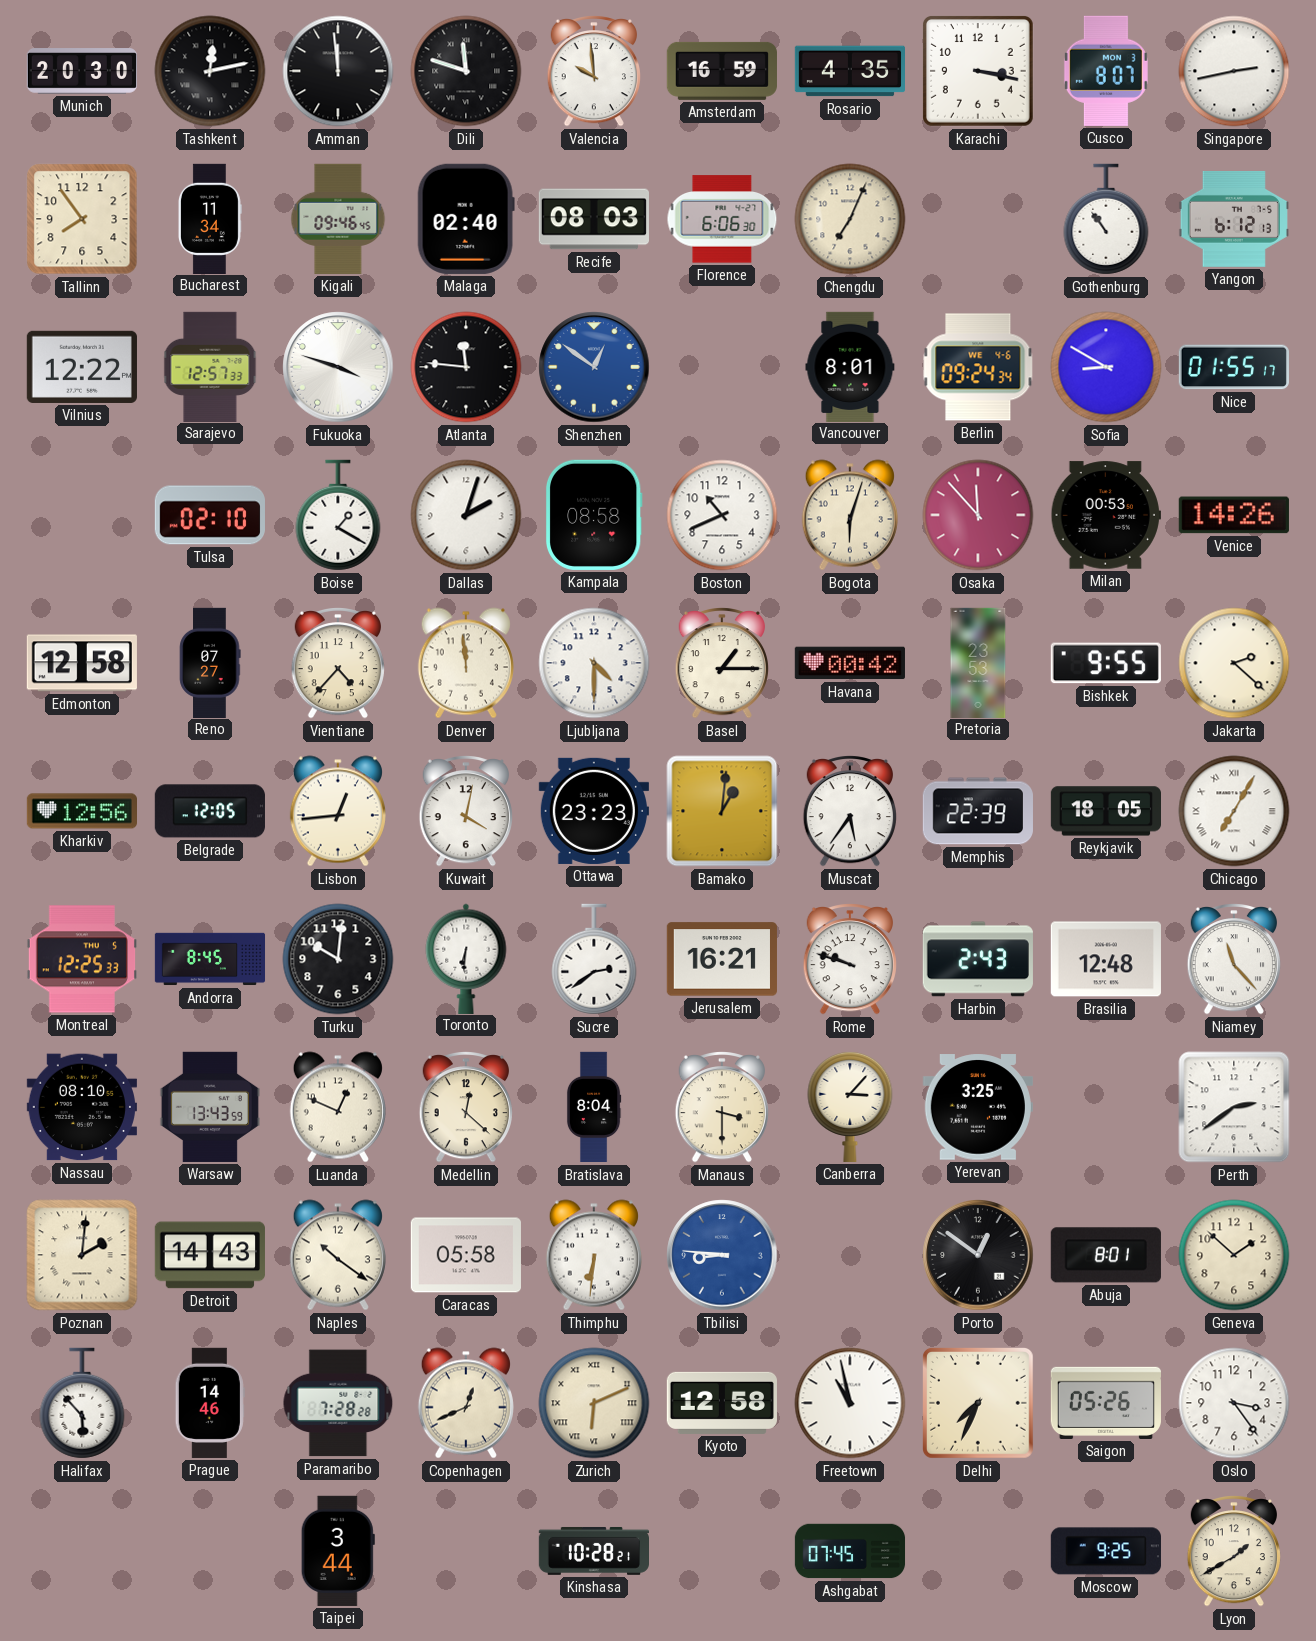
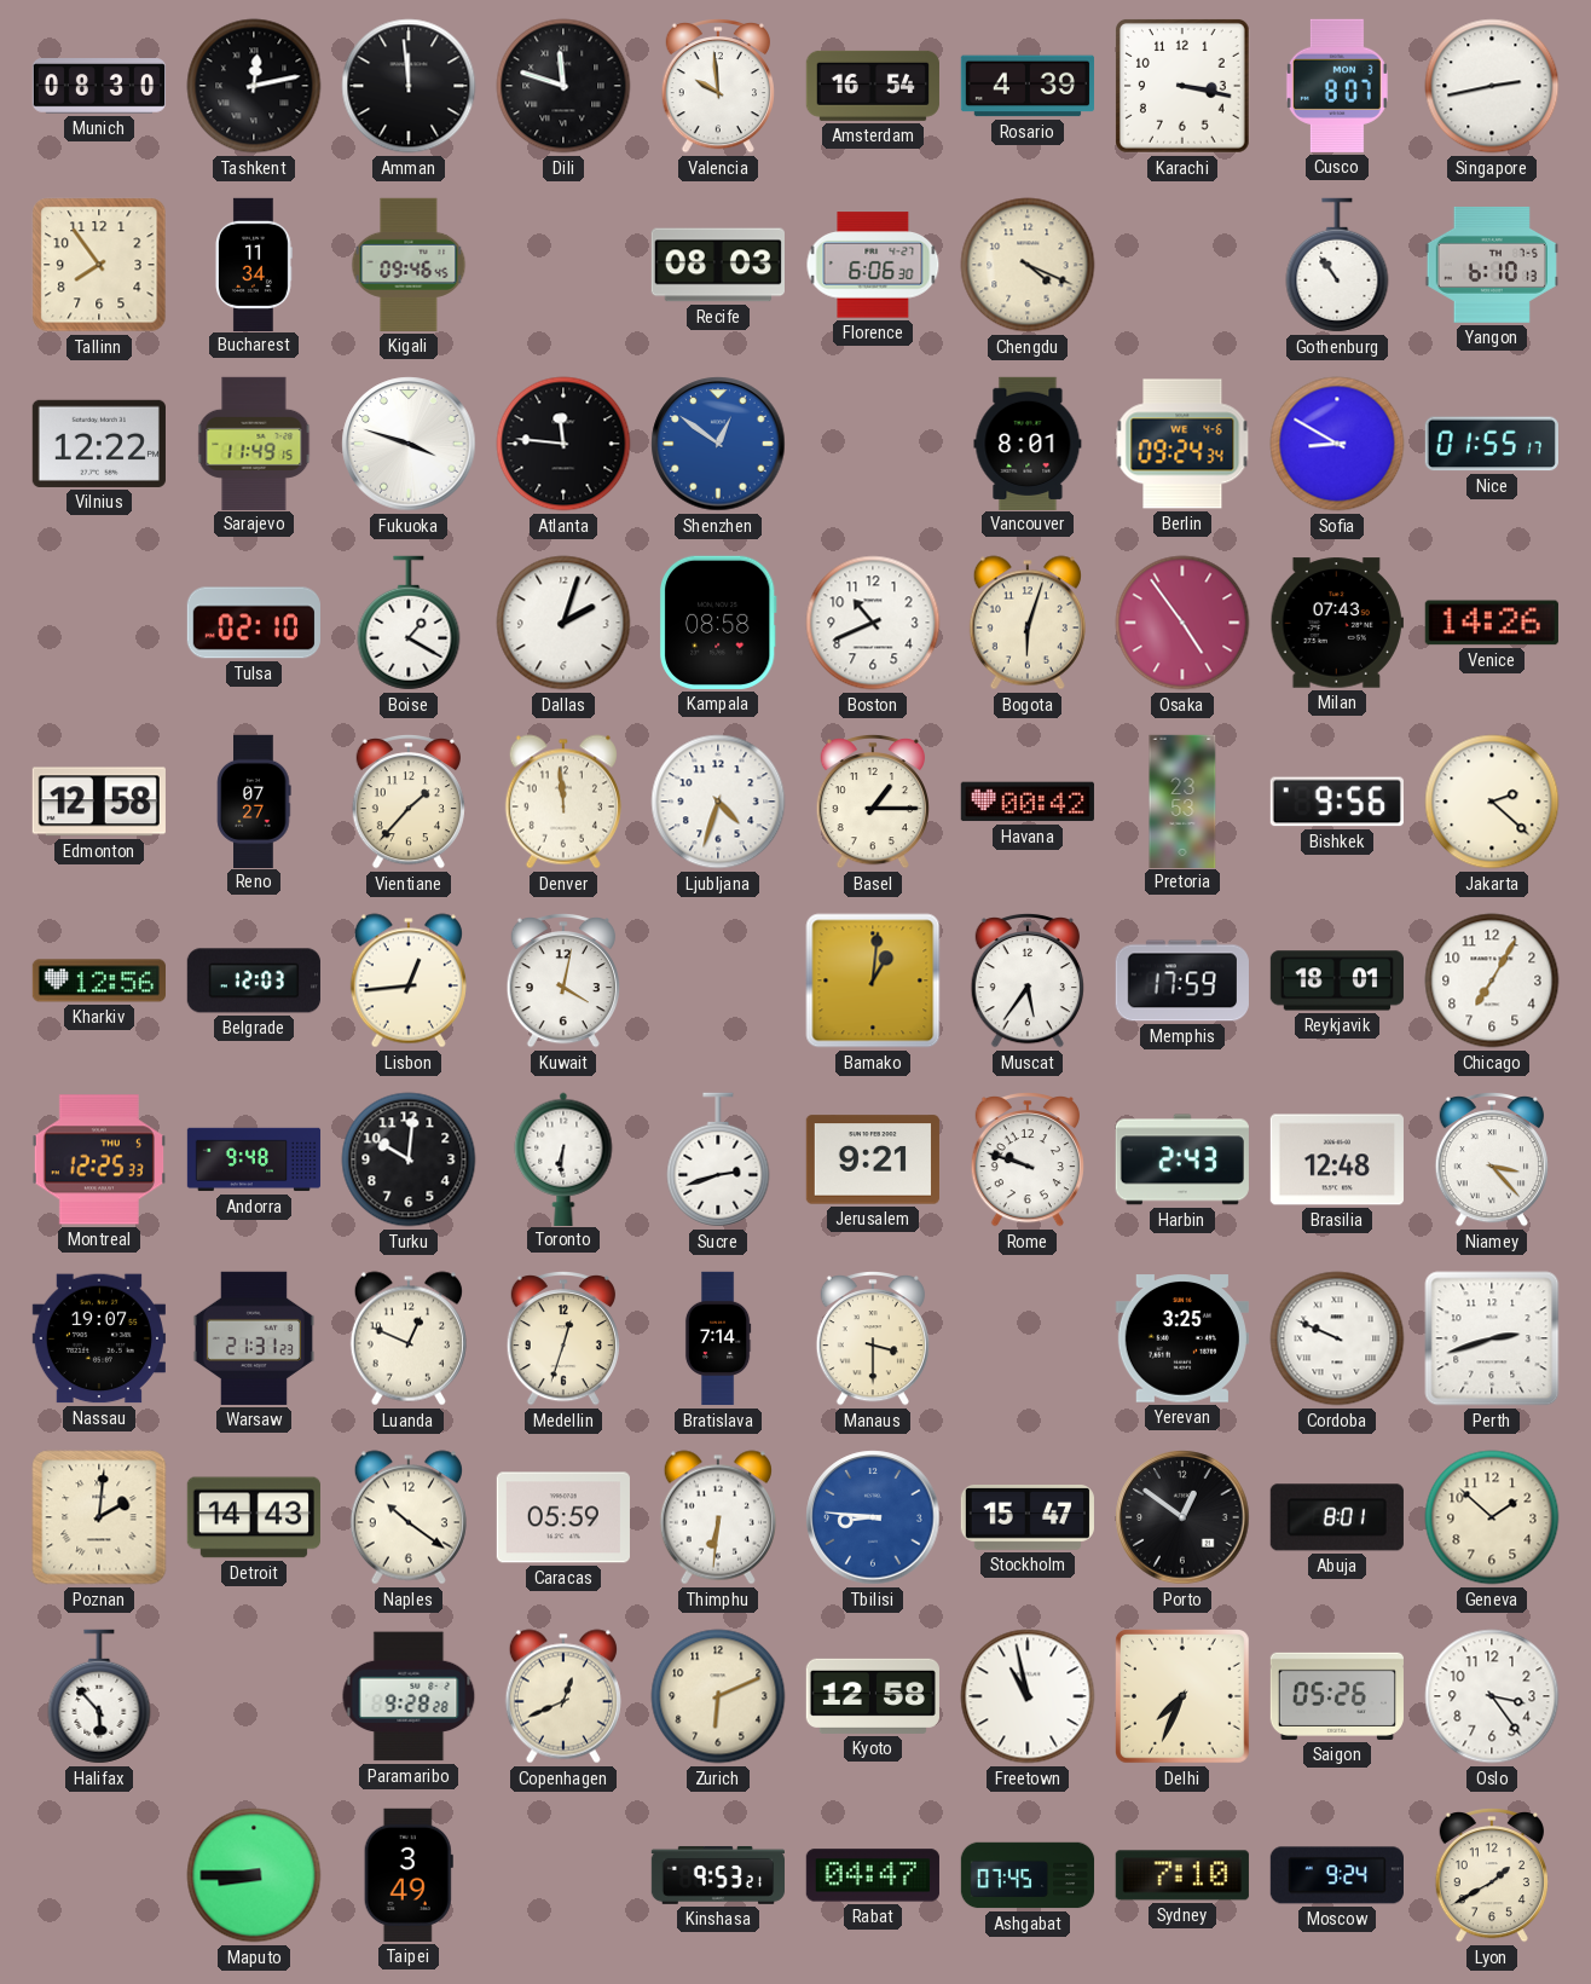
Munich: 20:30 -> 08:30
Amsterdam: 16:59 -> 16:54
Rosario: 4:35 -> 4:39
Malaga: 02:40 -> none
Chengdu: 7:04 -> 4:19
Yangon: 6:12 -> 6:10
Sarajevo: 12:57 -> 11:49
Osaka: 11:53 -> 4:54
Milan: 00:53 -> 07:43
Vientiane: 4:37 -> 1:37
Ljubljana: 4:30 -> 4:33
Bishkek: 9:55 -> 9:56
Belgrade: 12:05 -> 12:03
Ottawa: 23:23 -> none
Memphis: 22:39 -> 17:59
Reykjavik: 18:05 -> 18:01
Chicago numerals: Roman -> Arabic
Andorra: 8:45 -> 9:48
Sucre: 2:39 -> 2:42
Jerusalem: 16:21 -> 9:21
Niamey: 11:23 -> 3:23
Nassau: 08:10 -> 19:07
Warsaw: 13:43 -> 21:31
Medellin: 12:22 -> 12:33
Bratislava: 8:04 -> 7:14
Canberra: 3:07 -> none
Cordoba: none -> 9:49
Perth: 2:39 -> 2:42
Caracas: 05:58 -> 05:59
Stockholm: none -> 15:47
Prague: 14:46 -> none
Paramaribo: 7:28 -> 9:28
Zurich numerals: Roman -> Arabic
Maputo: none -> 8:45
Taipei: 3:44 -> 3:49
Kinshasa: 10:28 -> 9:53
Rabat: none -> 04:47
Sydney: none -> 7:10
Moscow: 9:25 -> 9:24
